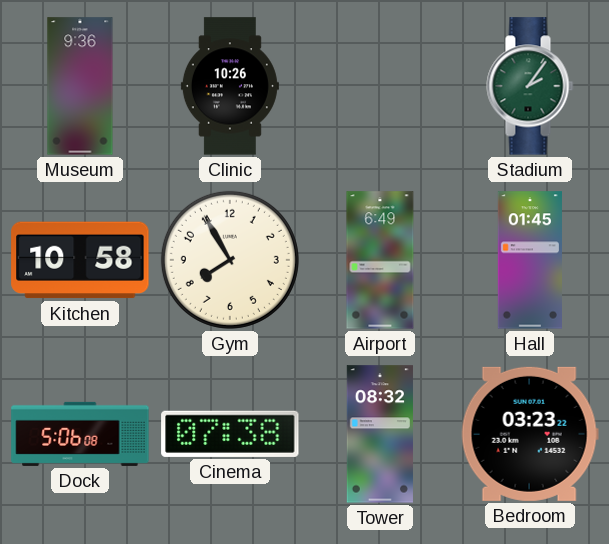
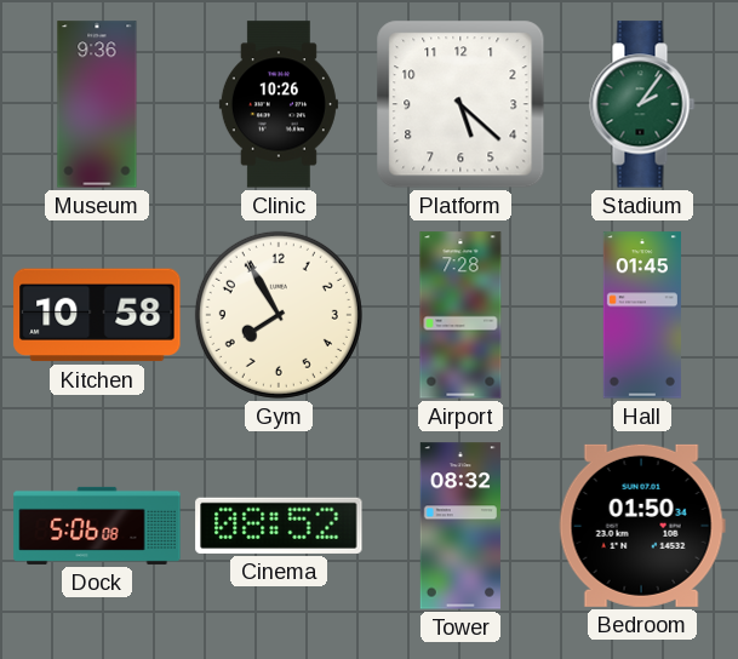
Platform: none -> 5:22
Airport: 6:49 -> 7:28
Cinema: 07:38 -> 08:52
Bedroom: 03:23 -> 01:50
